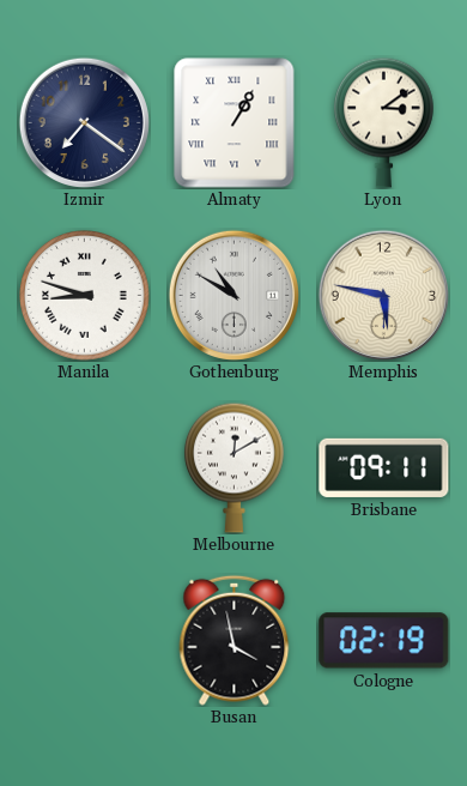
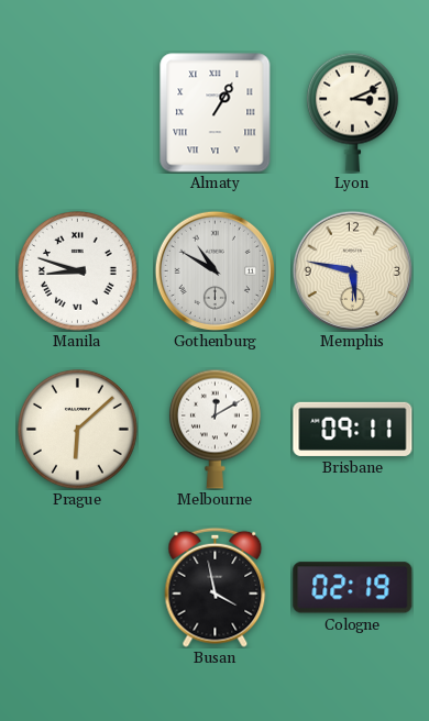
Izmir: 7:21 -> none
Lyon: 3:09 -> 3:11
Prague: none -> 6:08
